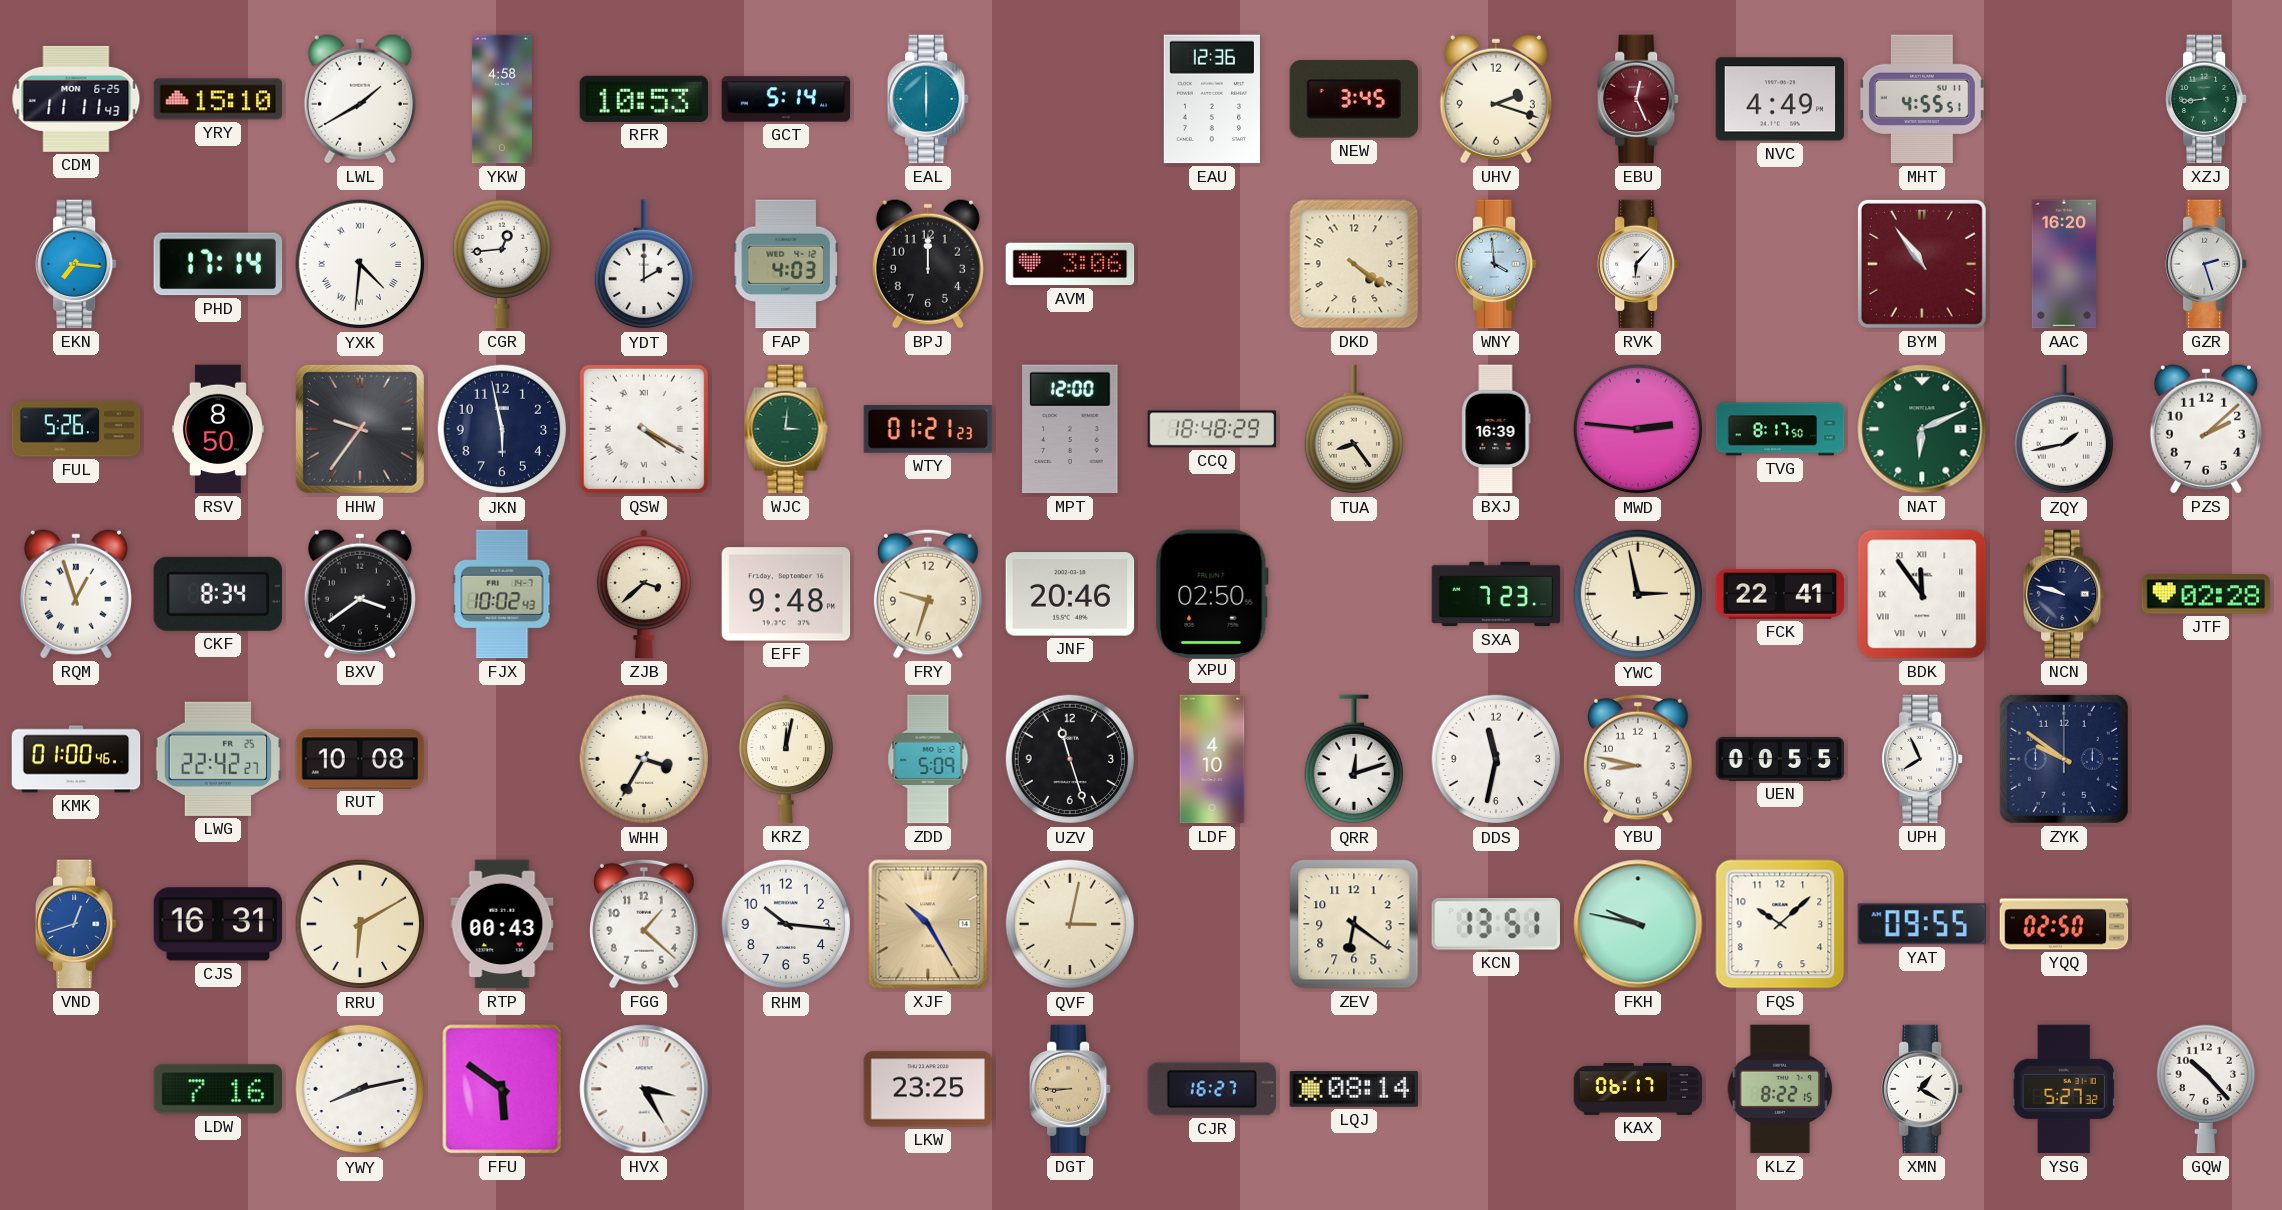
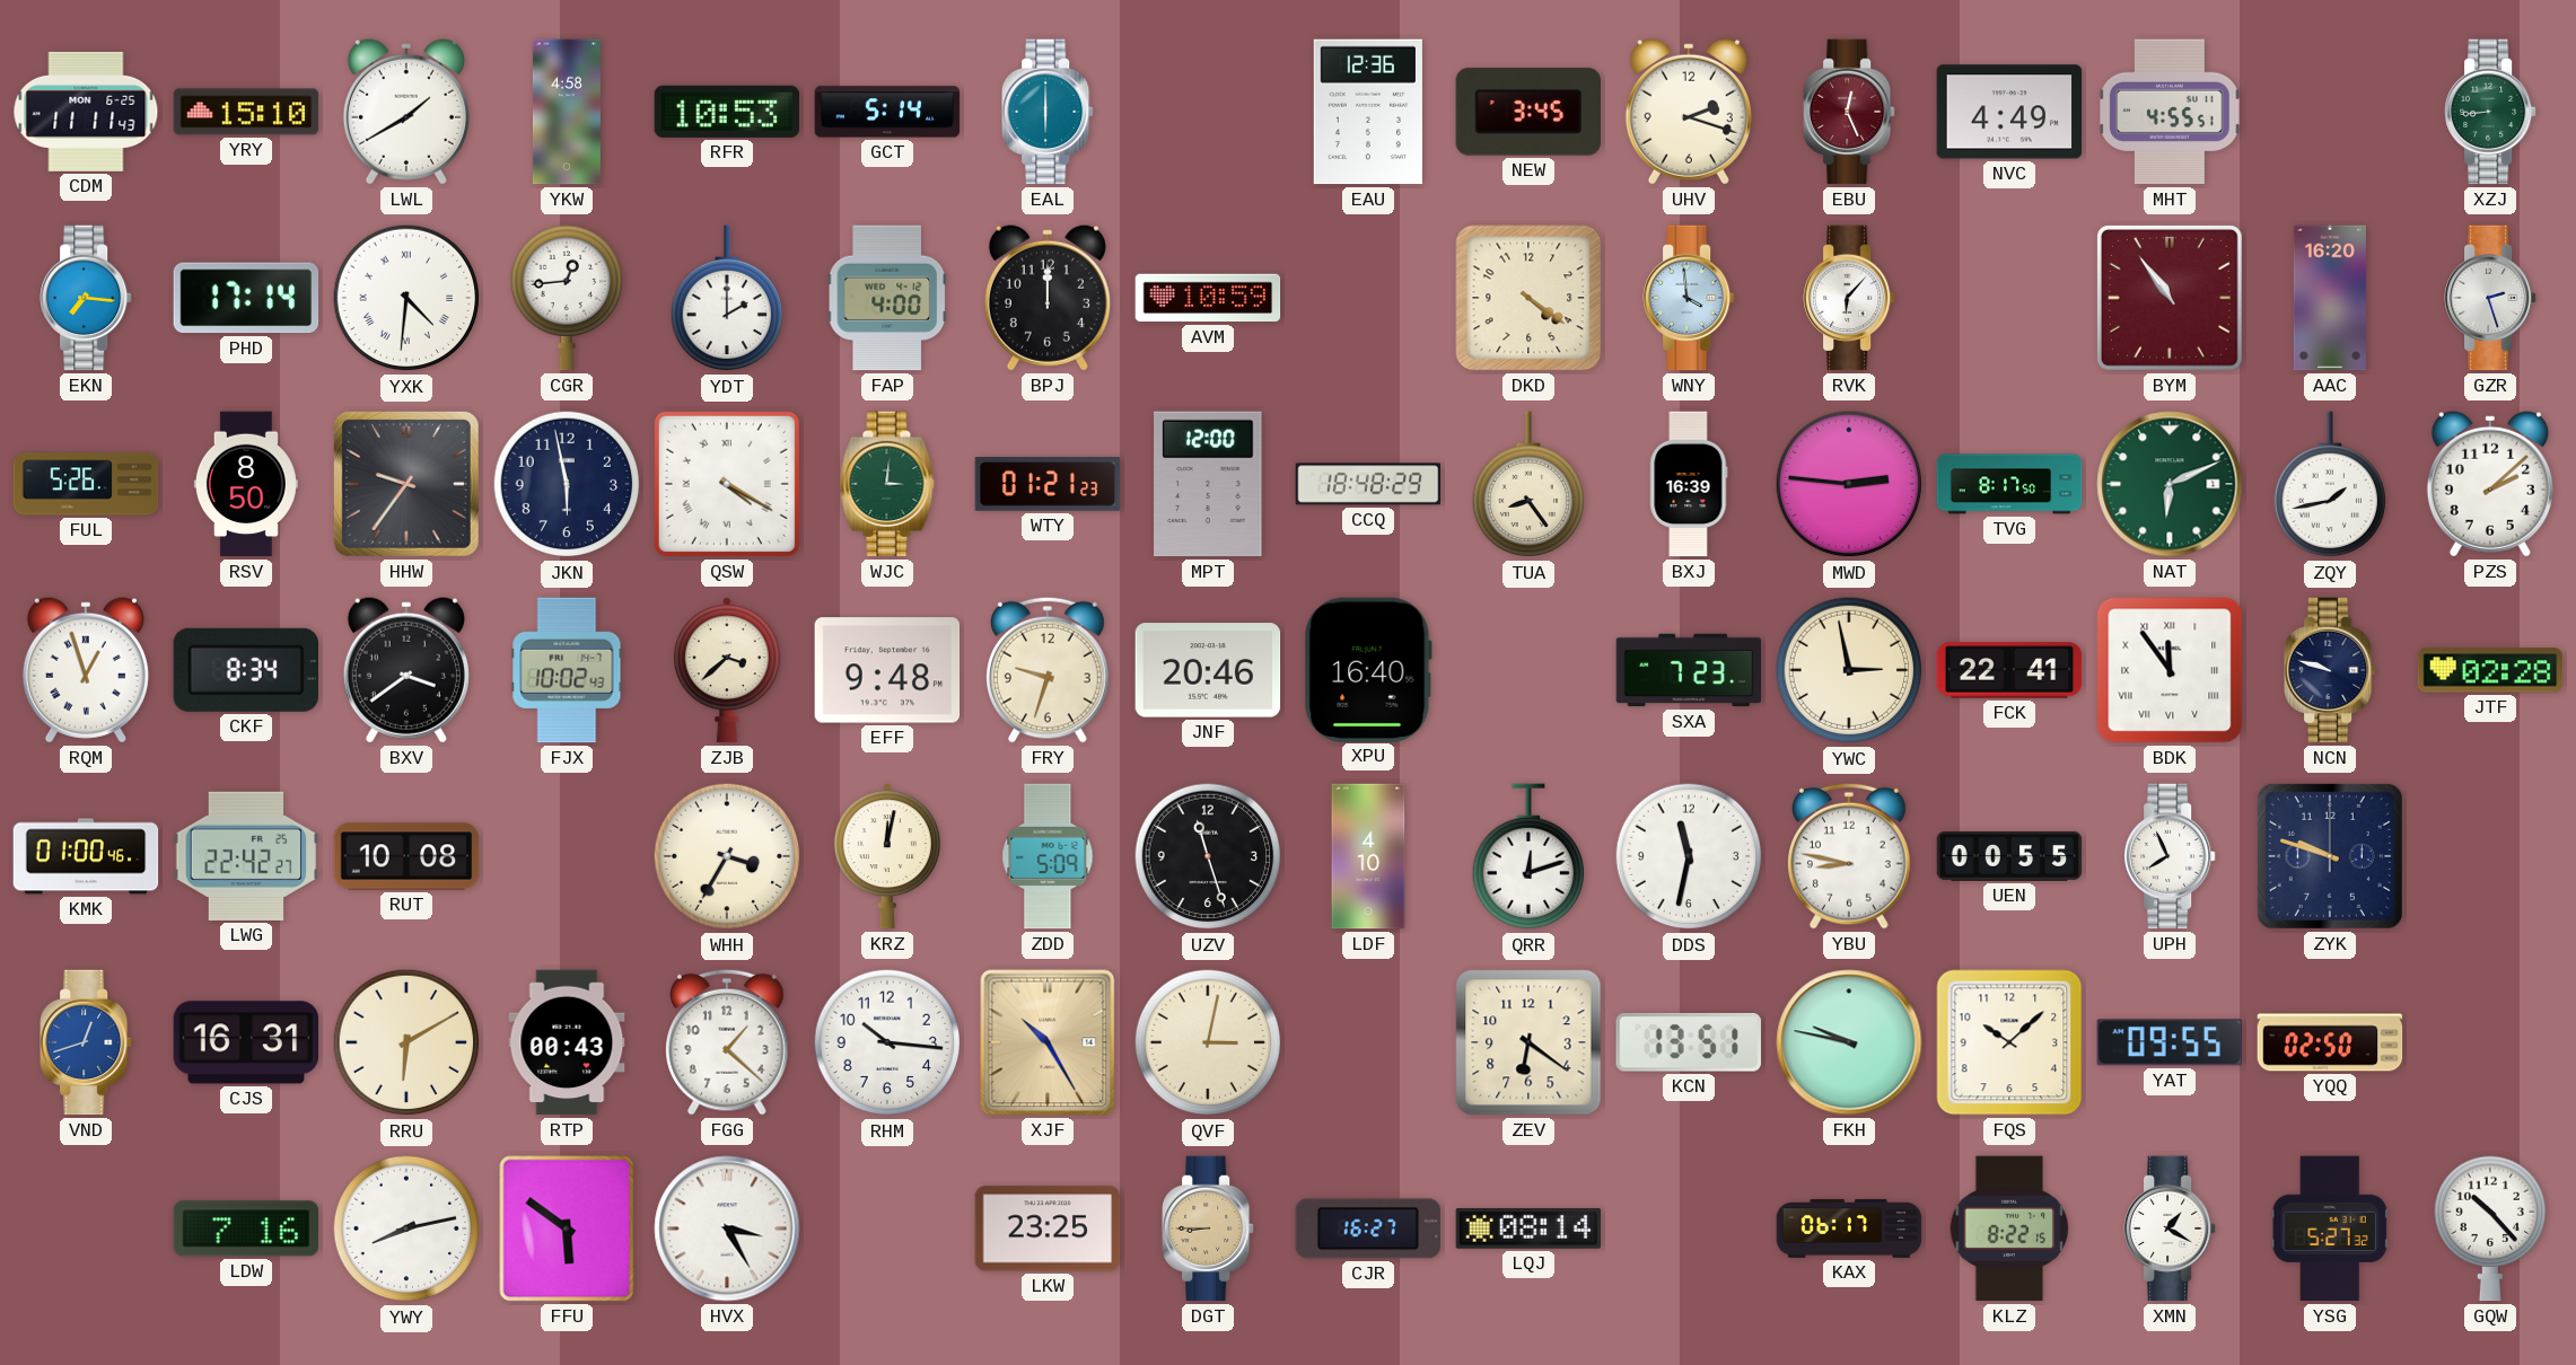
FAP: 4:03 -> 4:00
AVM: 3:06 -> 10:59
XPU: 02:50 -> 16:40
ZYK: 9:51 -> 9:48
